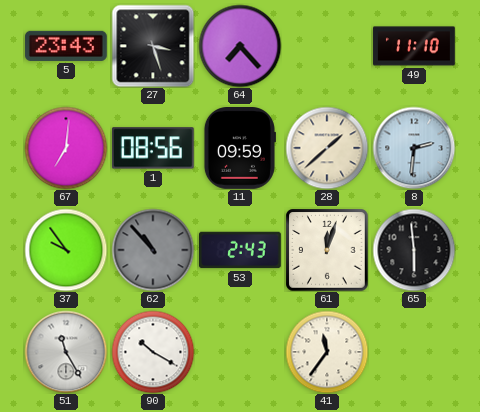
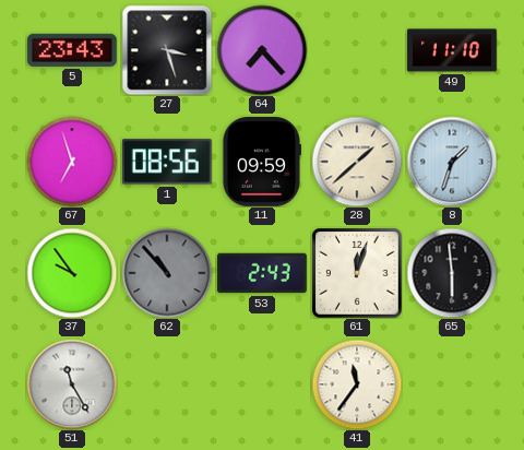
67: 7:01 -> 6:57
8: 2:31 -> 1:33
90: 10:20 -> none
